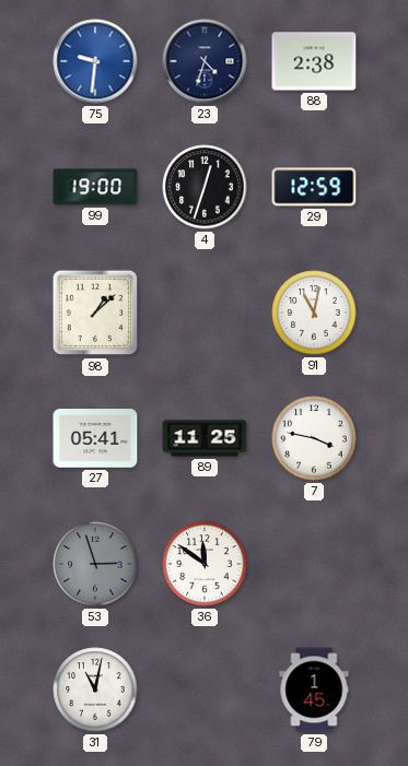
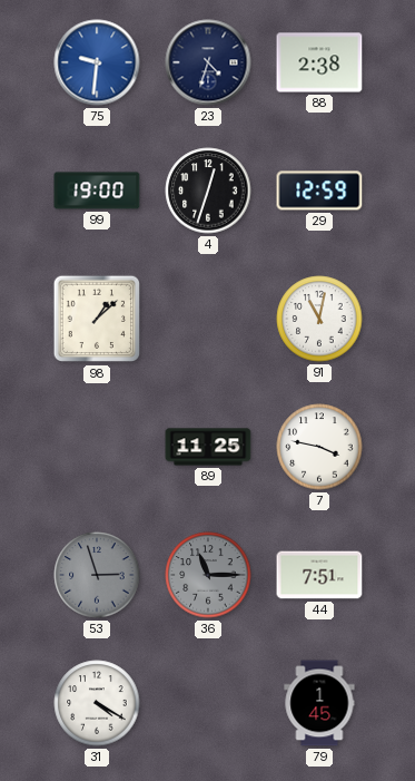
27: 05:41 -> none
36: 11:51 -> 11:15
36 dial: white -> grey
44: none -> 7:51
31: 11:02 -> 4:20
